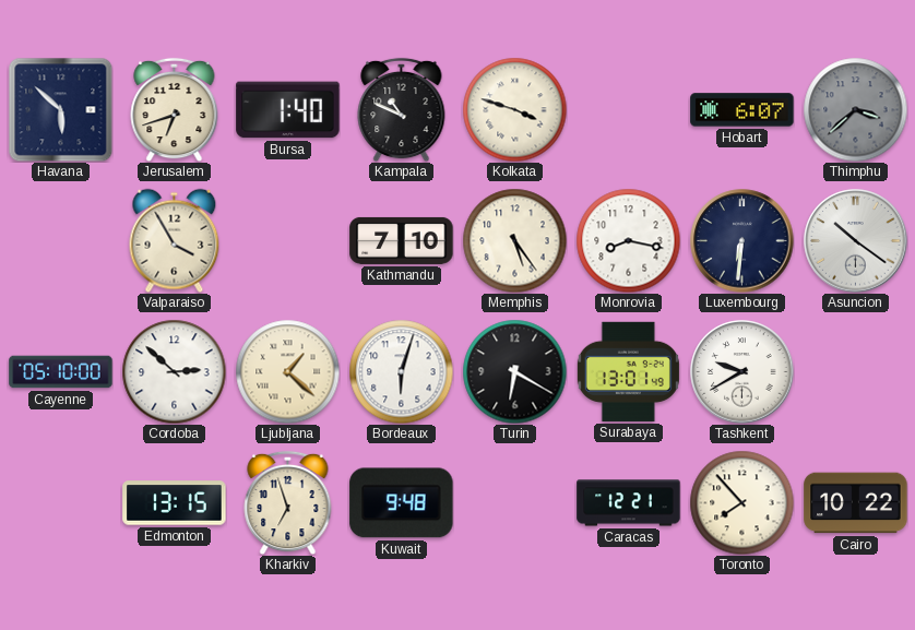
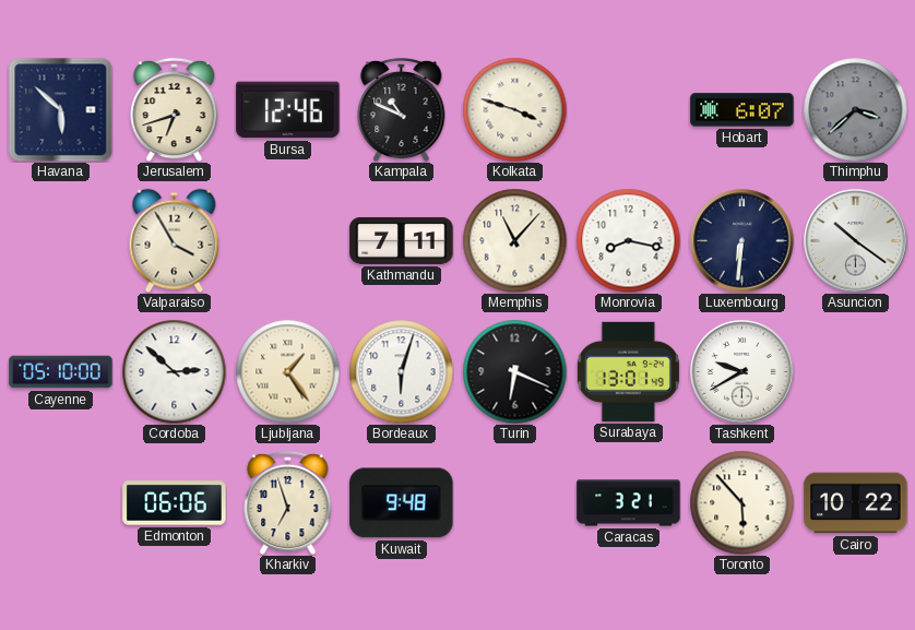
Bursa: 1:40 -> 12:46
Kathmandu: 7:10 -> 7:11
Memphis: 5:24 -> 11:07
Ljubljana: 1:22 -> 1:24
Turin: 6:20 -> 6:19
Edmonton: 13:15 -> 06:06
Caracas: 12:21 -> 3:21
Toronto: 7:53 -> 5:53
